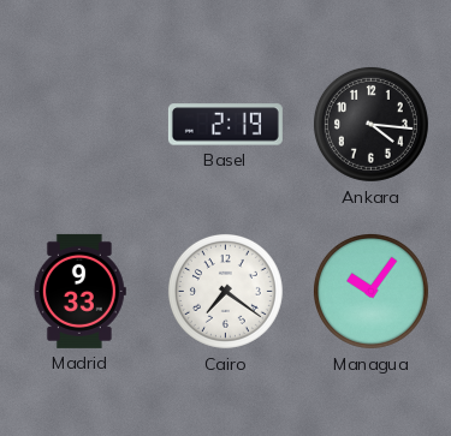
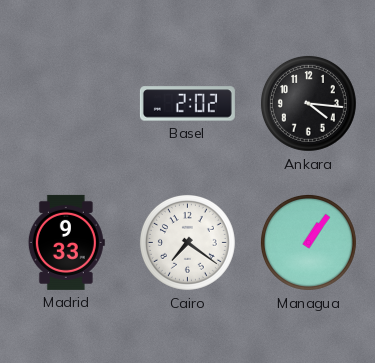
Basel: 2:19 -> 2:02
Managua: 10:06 -> 1:06
